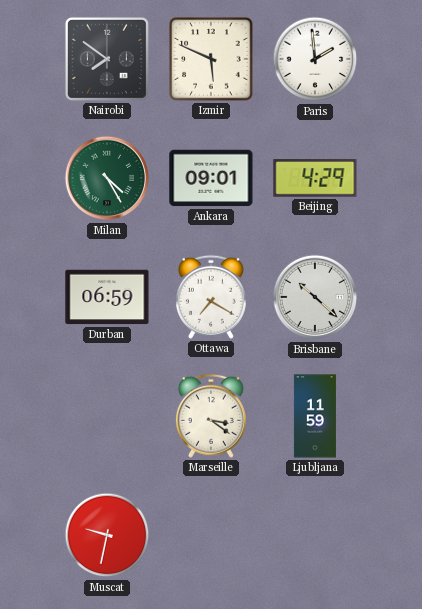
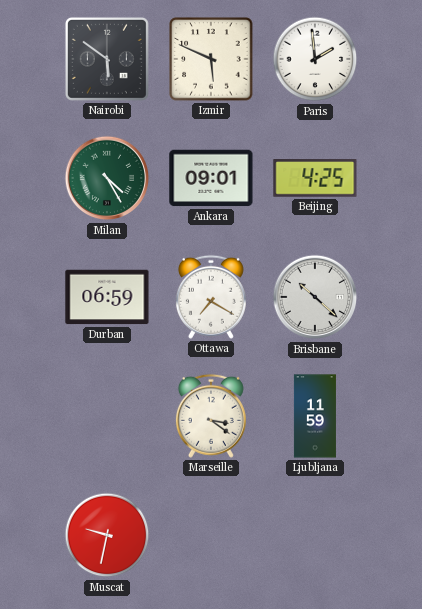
Nairobi: 7:51 -> 5:51
Beijing: 4:29 -> 4:25
